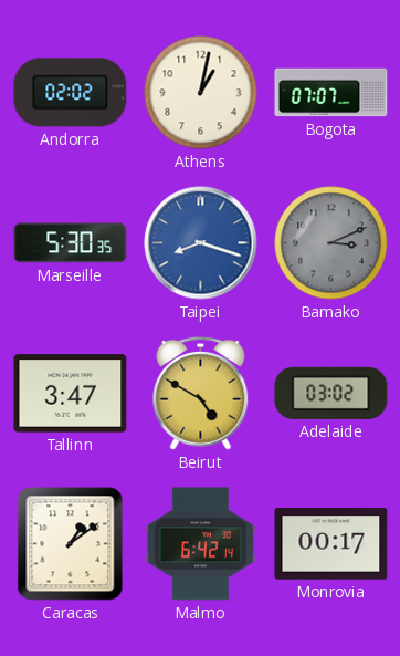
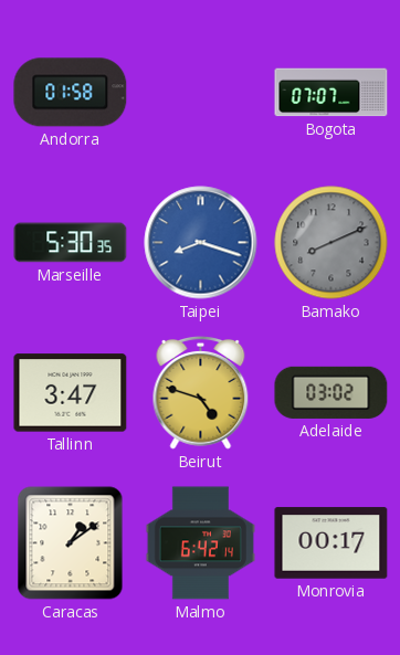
Andorra: 02:02 -> 01:58
Athens: 1:02 -> none
Bamako: 3:11 -> 8:11
Beirut: 4:50 -> 4:48
